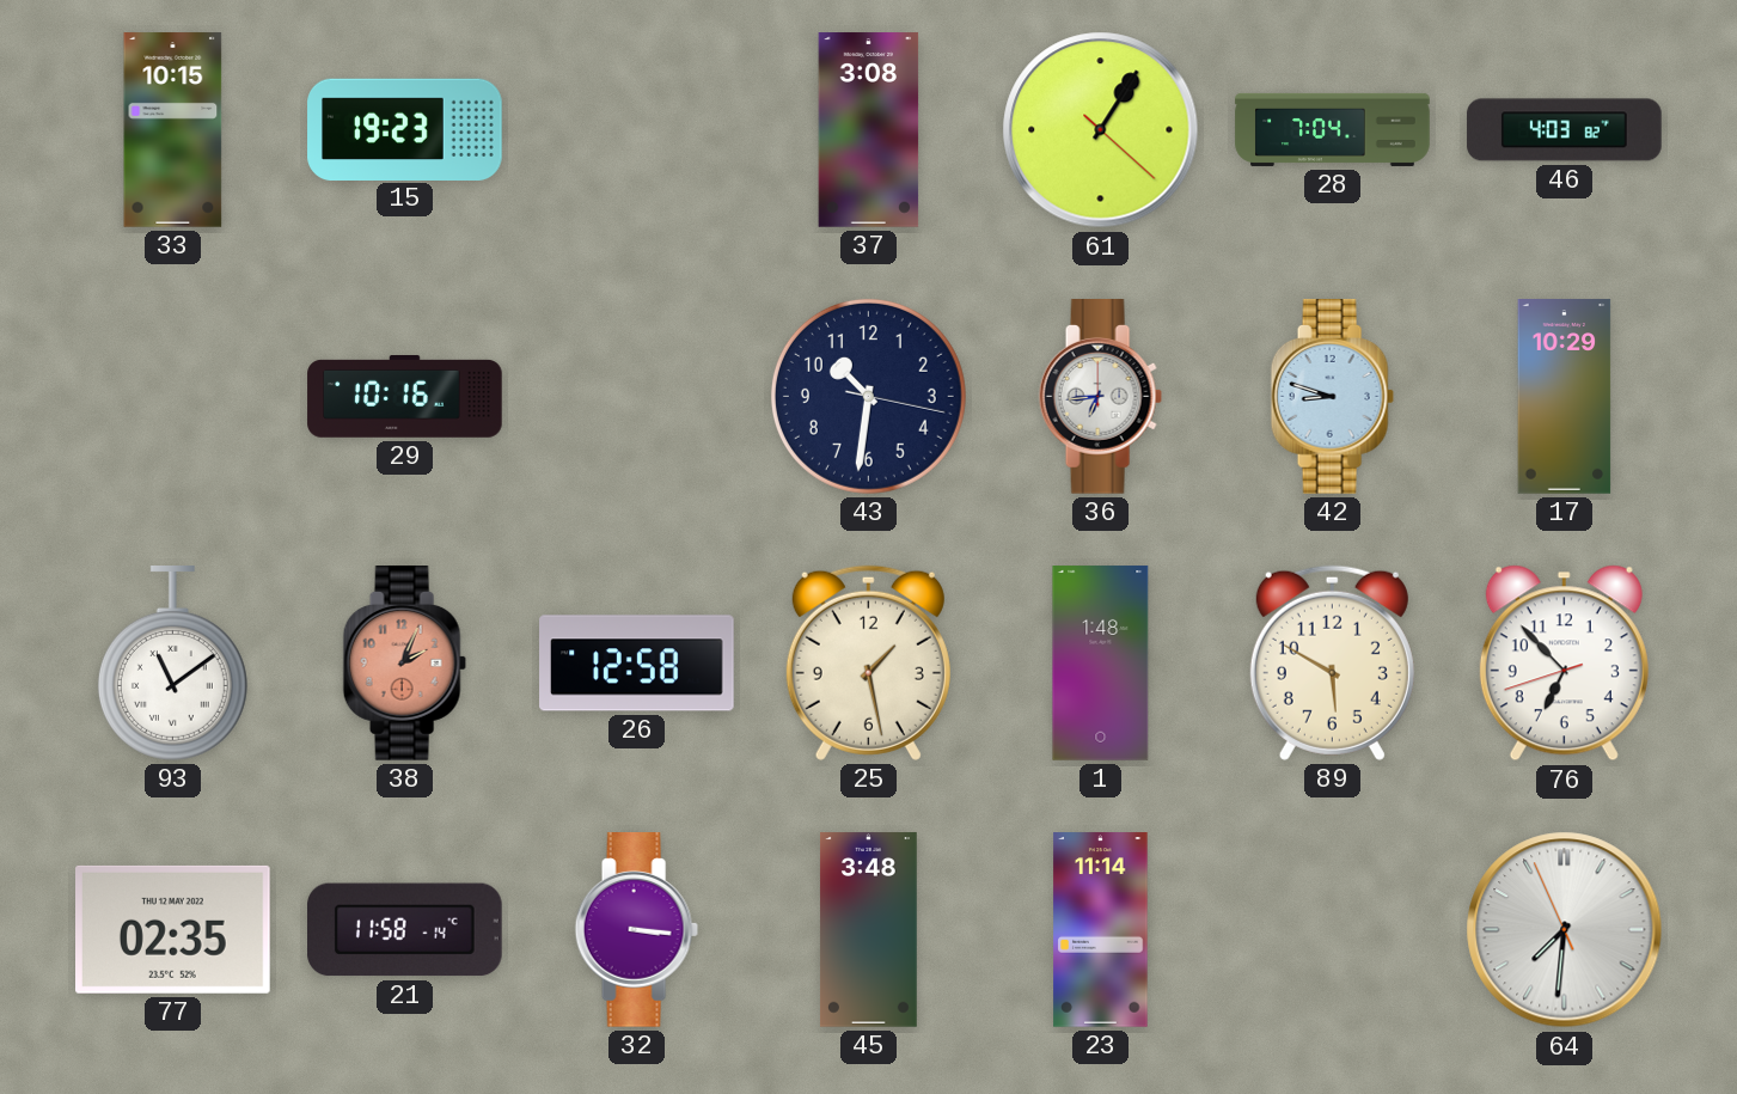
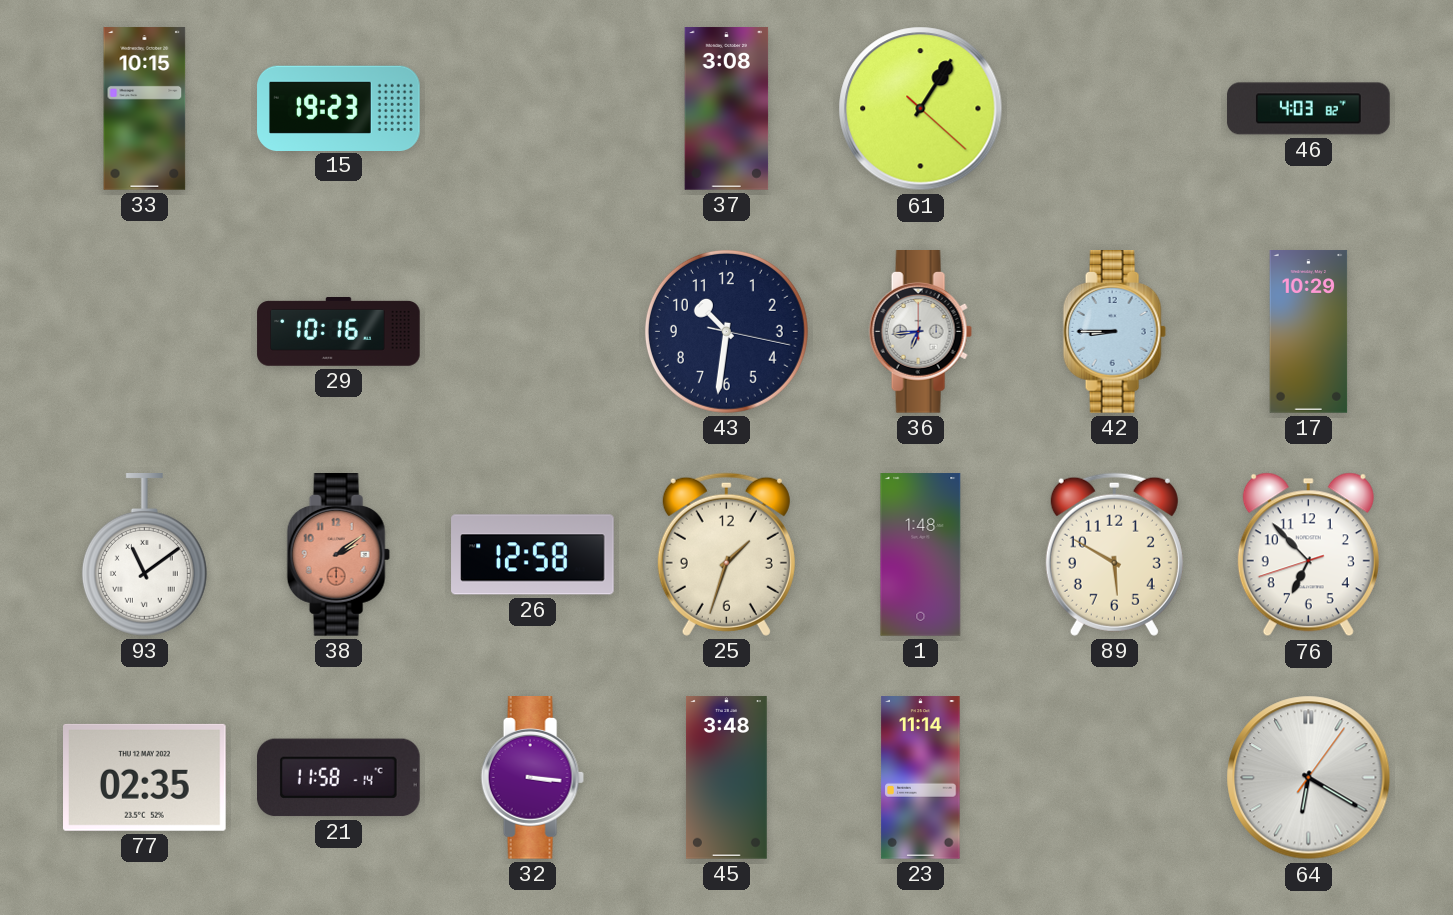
28: 7:04 -> none
42: 8:48 -> 8:45
38: 2:04 -> 2:09
25: 1:28 -> 1:33
64: 7:30 -> 6:20
